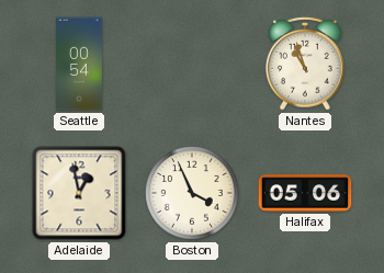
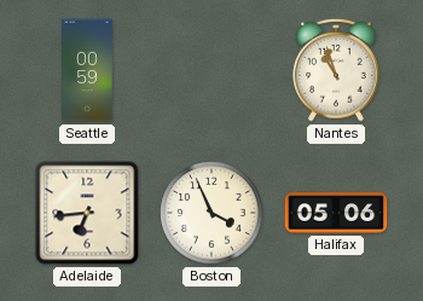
Seattle: 00:54 -> 00:59
Adelaide: 12:58 -> 6:44
